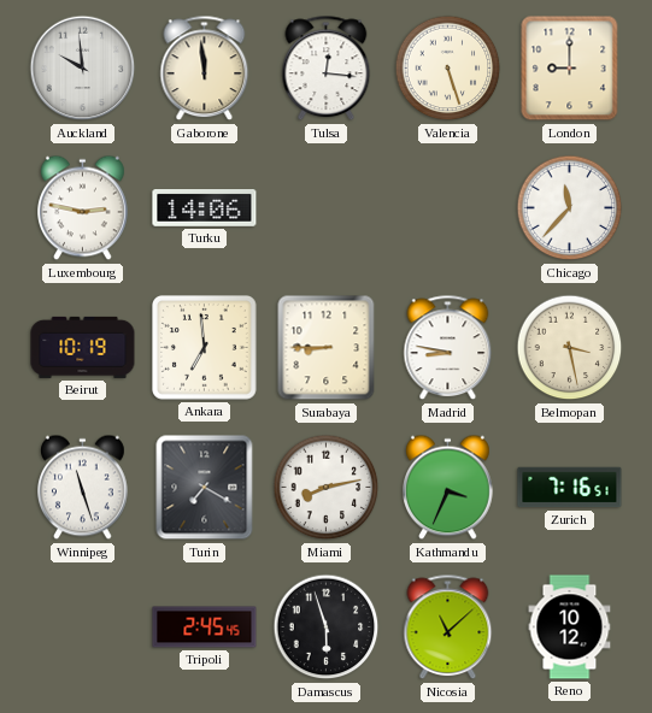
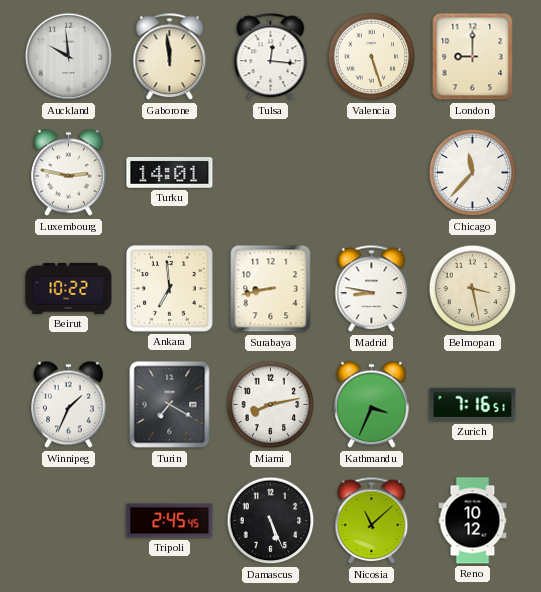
Turku: 14:06 -> 14:01
Beirut: 10:19 -> 10:22
Surabaya: 8:45 -> 8:43
Winnipeg: 11:27 -> 1:34
Damascus: 5:57 -> 5:26
